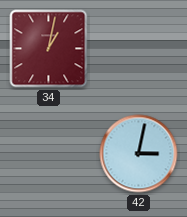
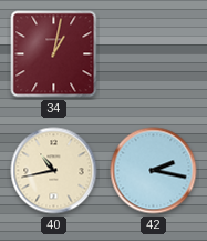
40: none -> 10:43
42: 3:02 -> 2:17
